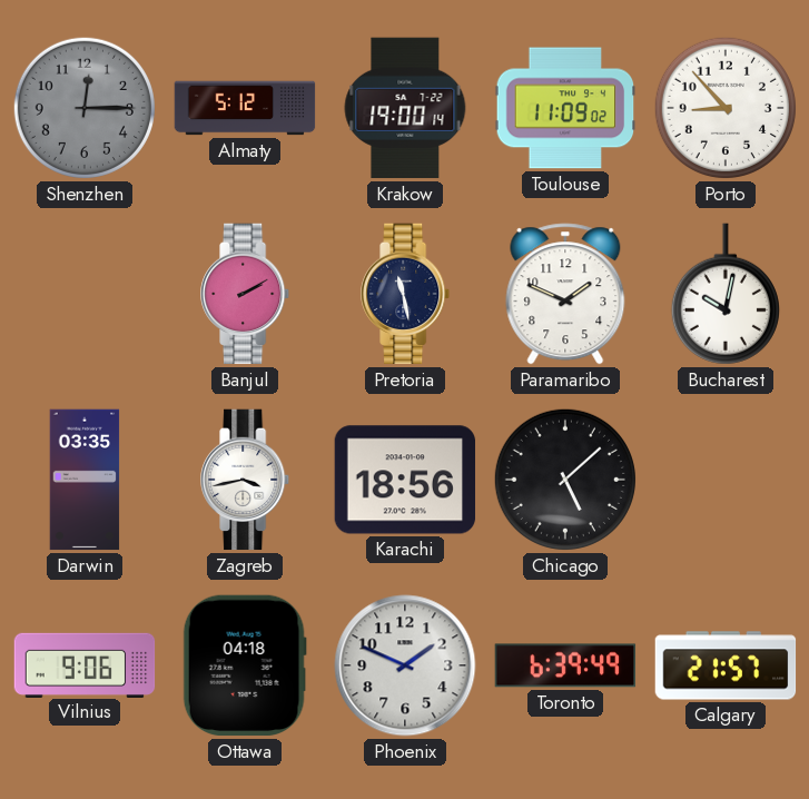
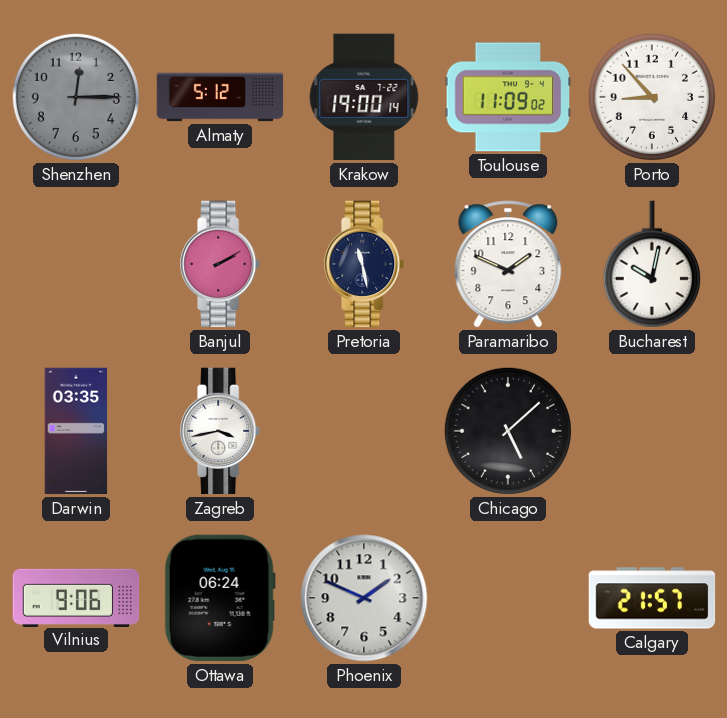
Karachi: 18:56 -> none
Ottawa: 04:18 -> 06:24
Toronto: 6:39 -> none
